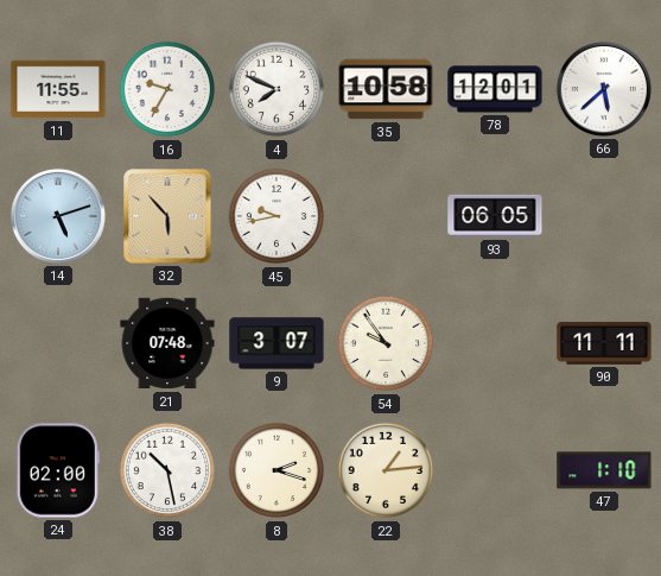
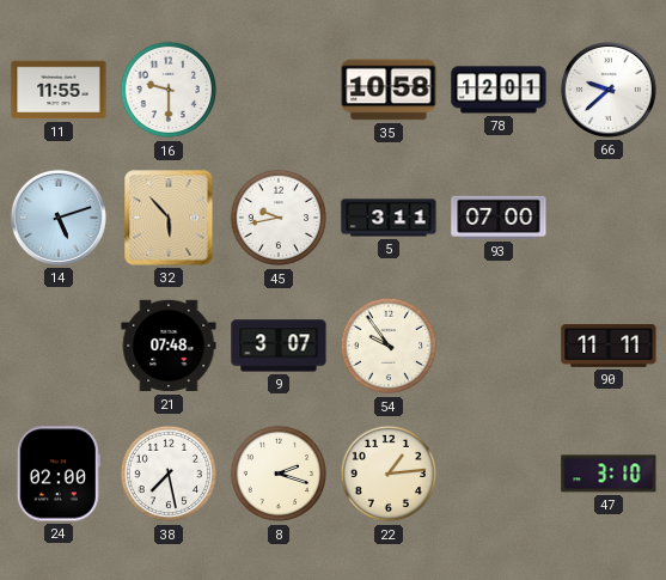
16: 9:35 -> 9:30
4: 7:49 -> none
66: 5:38 -> 9:38
5: none -> 3:11
93: 06:05 -> 07:00
38: 10:28 -> 7:28
47: 1:10 -> 3:10
